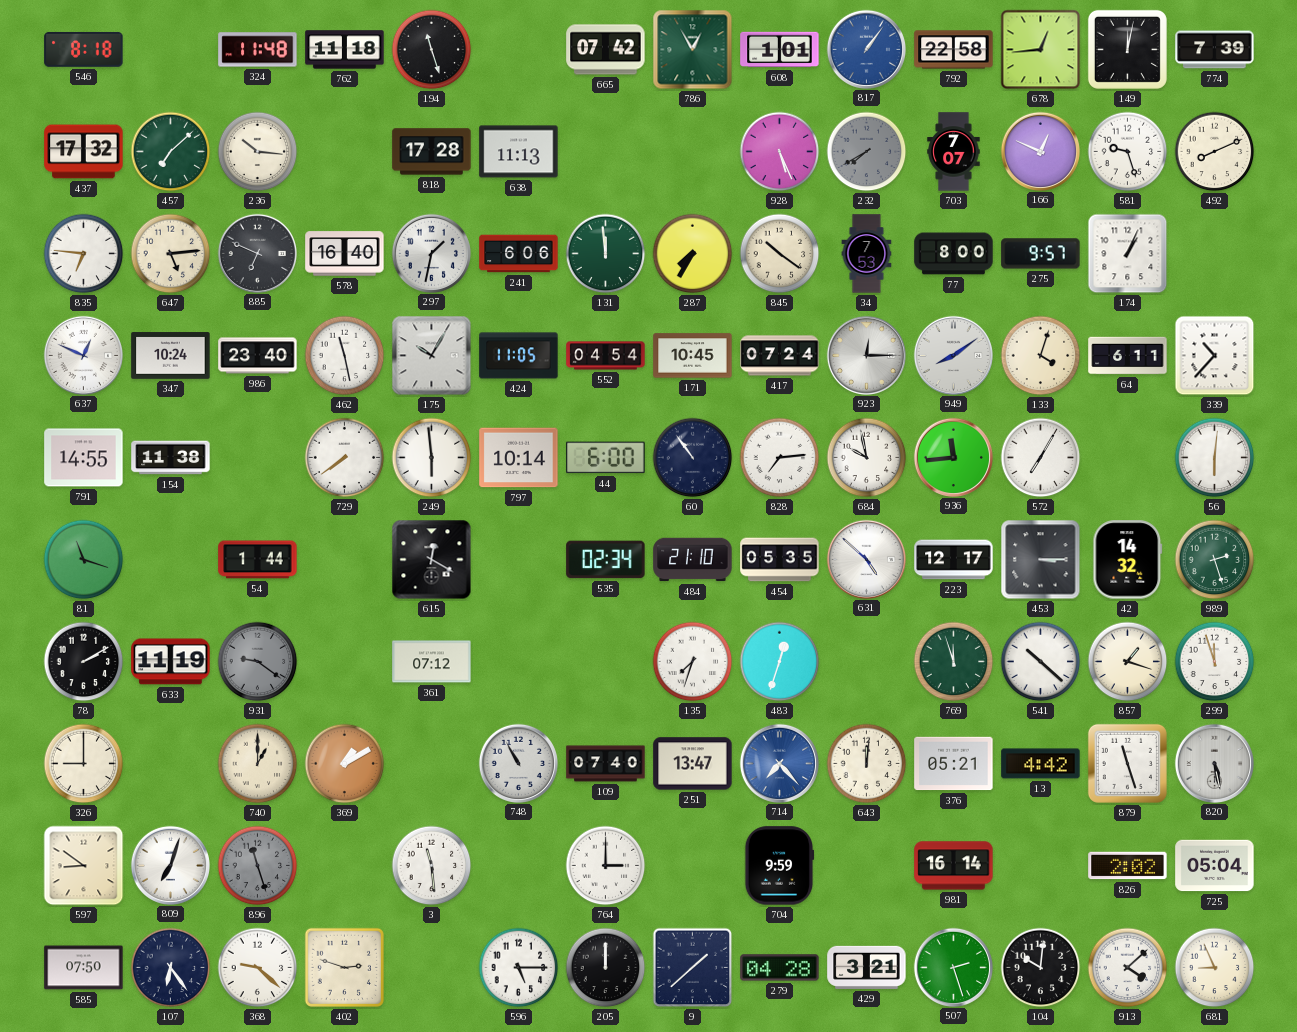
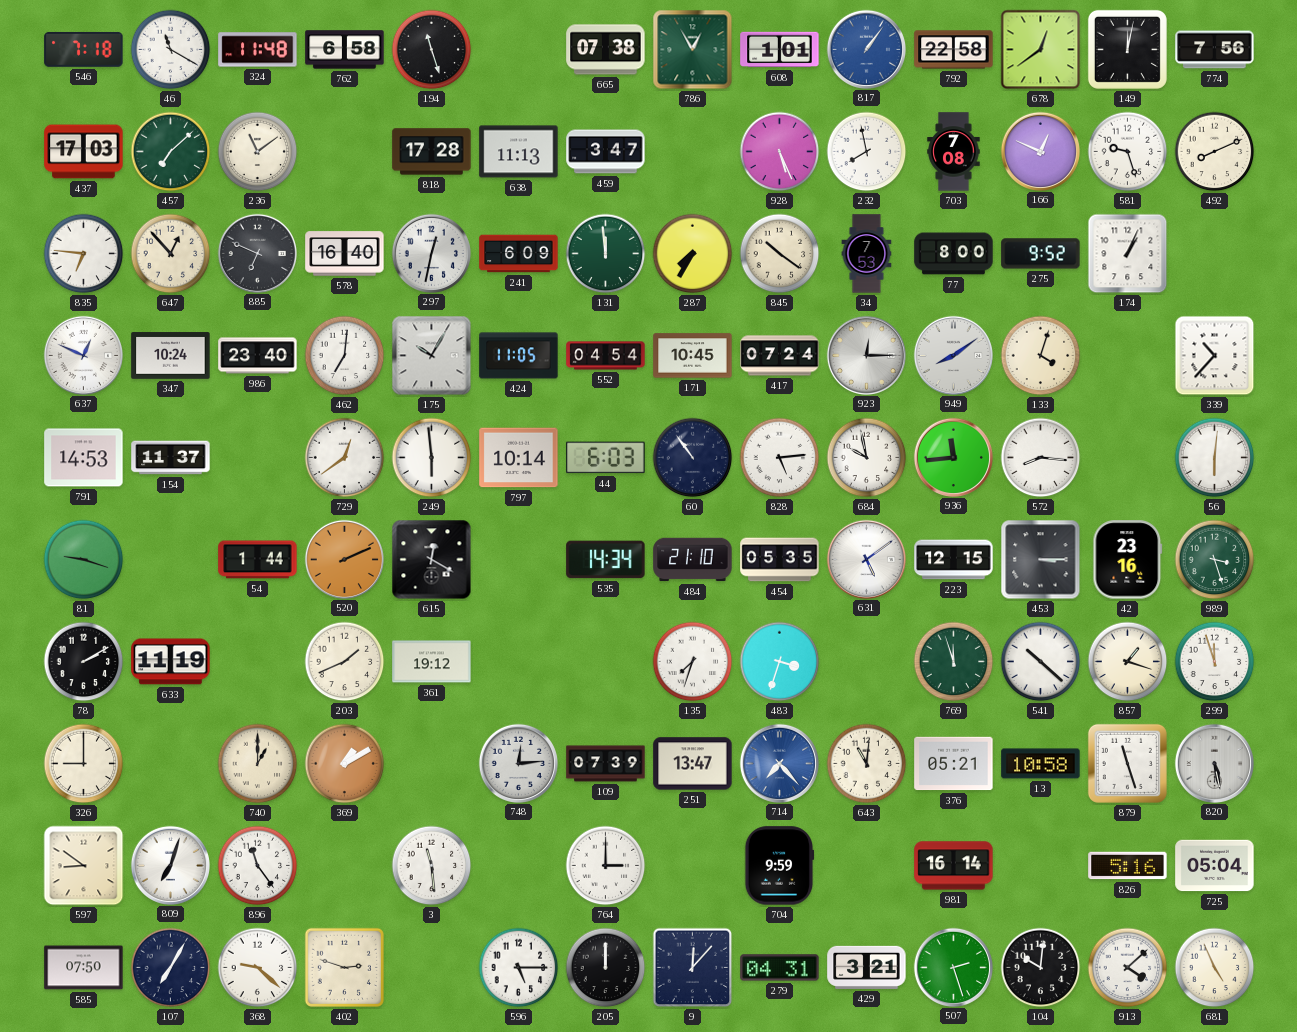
546: 8:18 -> 7:18
46: none -> 11:20
762: 11:18 -> 6:58
665: 07:42 -> 07:38
678: 12:44 -> 12:39
774: 7:39 -> 7:56
437: 17:32 -> 17:03
236: 10:16 -> 11:09
459: none -> 3:47
232: 7:40 -> 7:58
232 dial: grey -> white
703: 7:07 -> 7:08
647: 5:14 -> 12:53
297: 1:32 -> 12:32
241: 6:06 -> 6:09
275: 9:57 -> 9:52
462: 11:28 -> 7:01
64: 6:11 -> none
791: 14:55 -> 14:53
154: 11:38 -> 11:37
729: 7:39 -> 12:39
44: 6:00 -> 6:03
828: 7:14 -> 5:14
572: 7:05 -> 8:16
81: 11:18 -> 9:18
520: none -> 2:11
535: 02:34 -> 14:34
631: 4:52 -> 5:09
223: 12:17 -> 12:15
42: 14:32 -> 23:16
989: 2:27 -> 3:27
931: 9:21 -> none
203: none -> 1:41
361: 07:12 -> 19:12
483: 12:33 -> 3:33
748: 10:55 -> 12:14
109: 07:40 -> 07:39
643: 12:01 -> 11:01
13: 4:42 -> 10:58
896: 11:27 -> 11:24
896 dial: grey -> white
826: 2:02 -> 5:16
107: 6:24 -> 7:05
9: 1:38 -> 12:07
279: 04:28 -> 04:31
681: 8:56 -> 4:56
